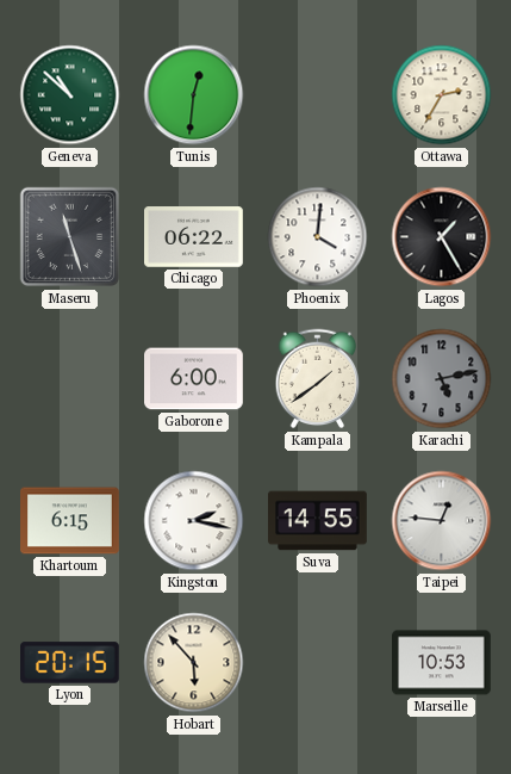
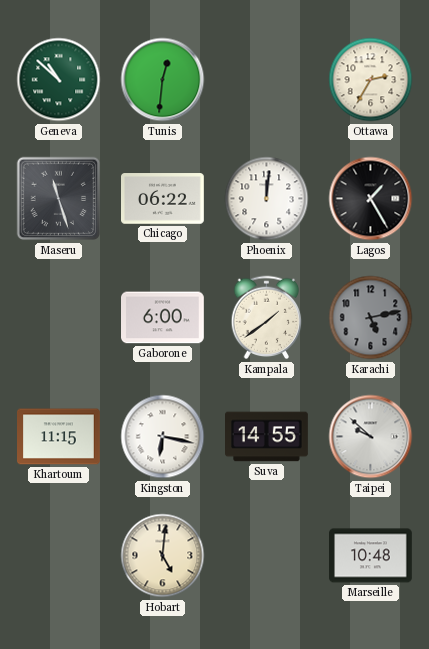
Phoenix: 4:01 -> 12:01
Khartoum: 6:15 -> 11:15
Kingston: 2:17 -> 6:17
Taipei: 12:46 -> 9:52
Lyon: 20:15 -> none
Hobart: 5:53 -> 5:01
Marseille: 10:53 -> 10:48
